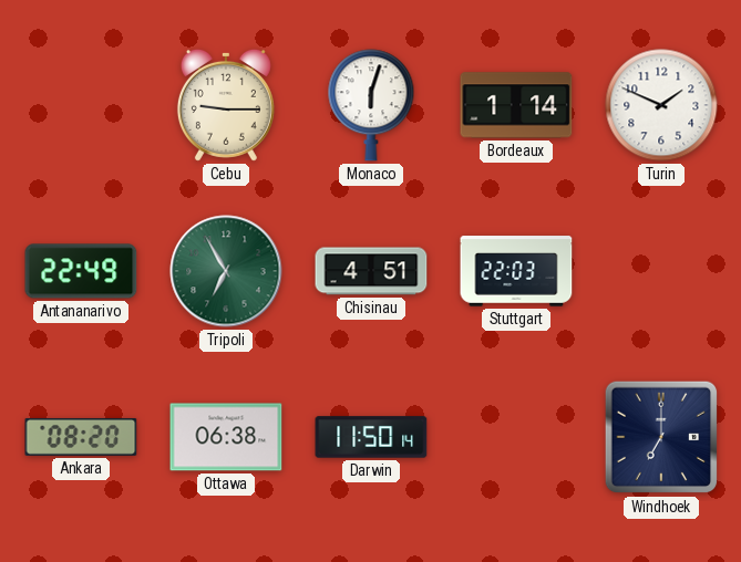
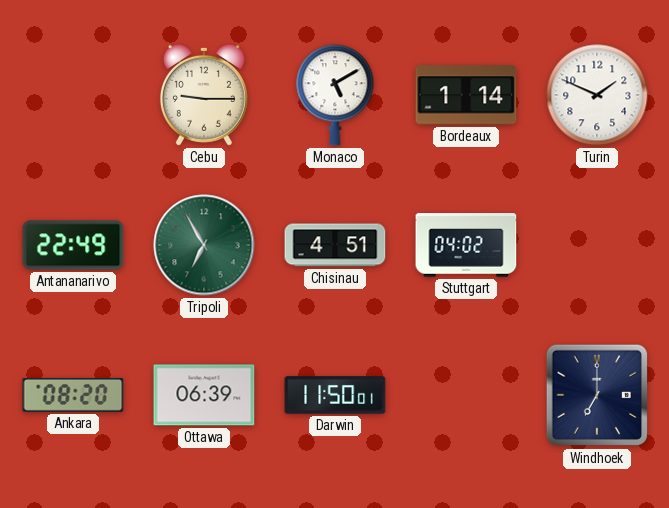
Monaco: 6:03 -> 5:10
Stuttgart: 22:03 -> 04:02
Ottawa: 06:38 -> 06:39
Darwin: 11:50:14 -> 11:50:01
